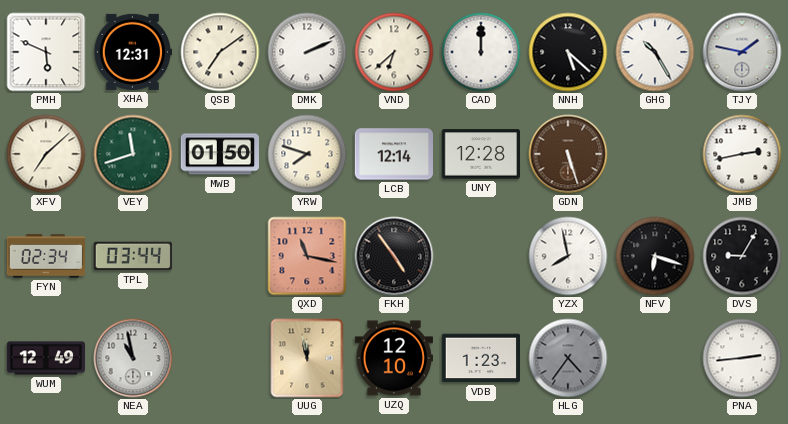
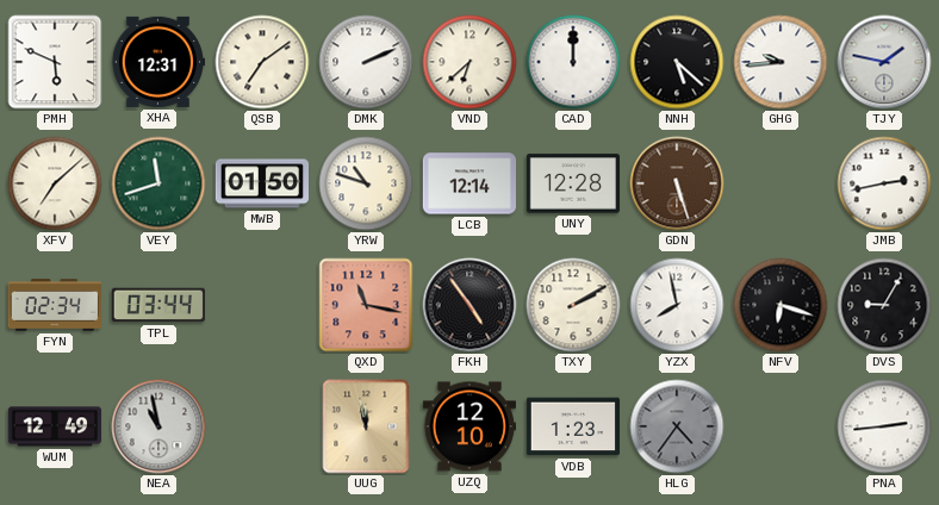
GHG: 10:25 -> 9:44
YRW: 7:48 -> 10:48
TXY: none -> 2:10
